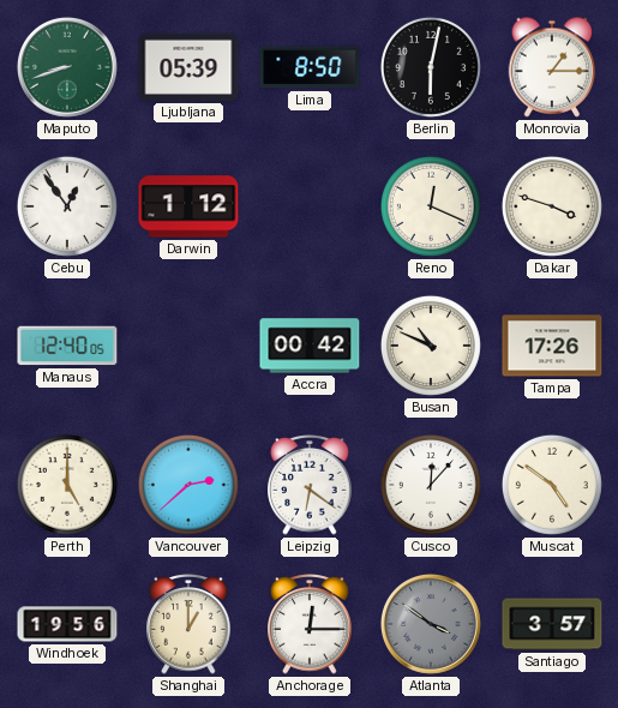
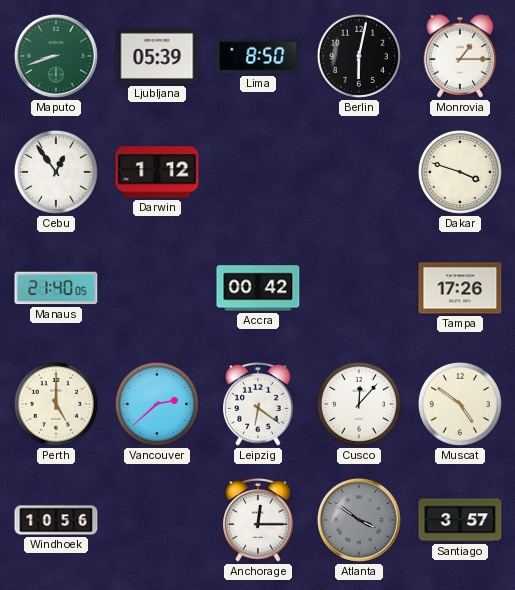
Reno: 12:19 -> none
Manaus: 12:40 -> 21:40
Busan: 10:49 -> none
Windhoek: 19:56 -> 10:56
Shanghai: 1:00 -> none
